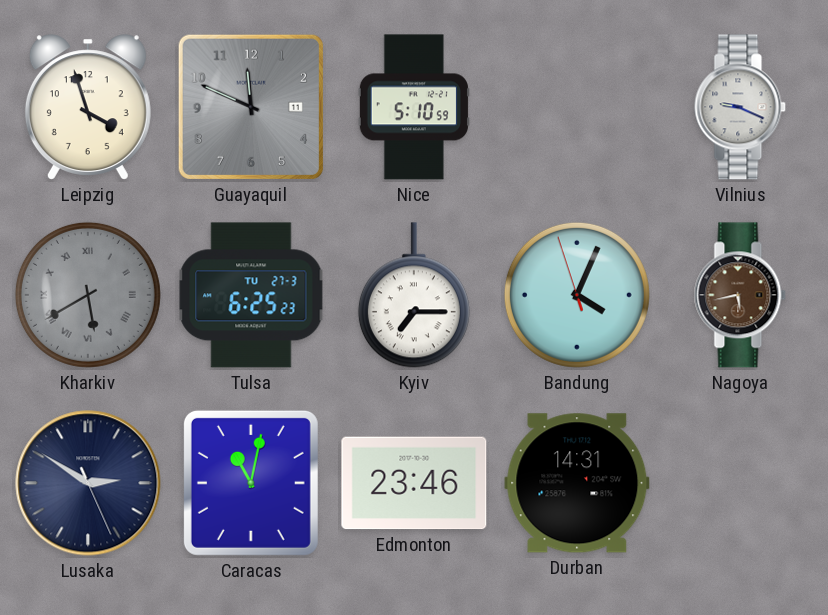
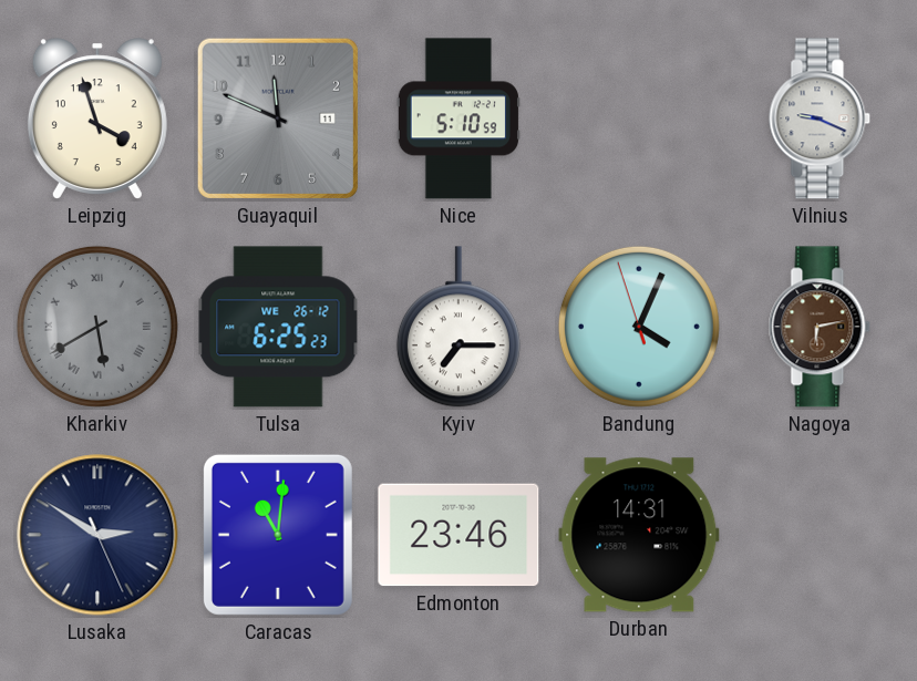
Tulsa date: TU 27-3 -> WE 26-12
Nagoya: 5:43 -> 6:13
Caracas: 11:02 -> 11:01
